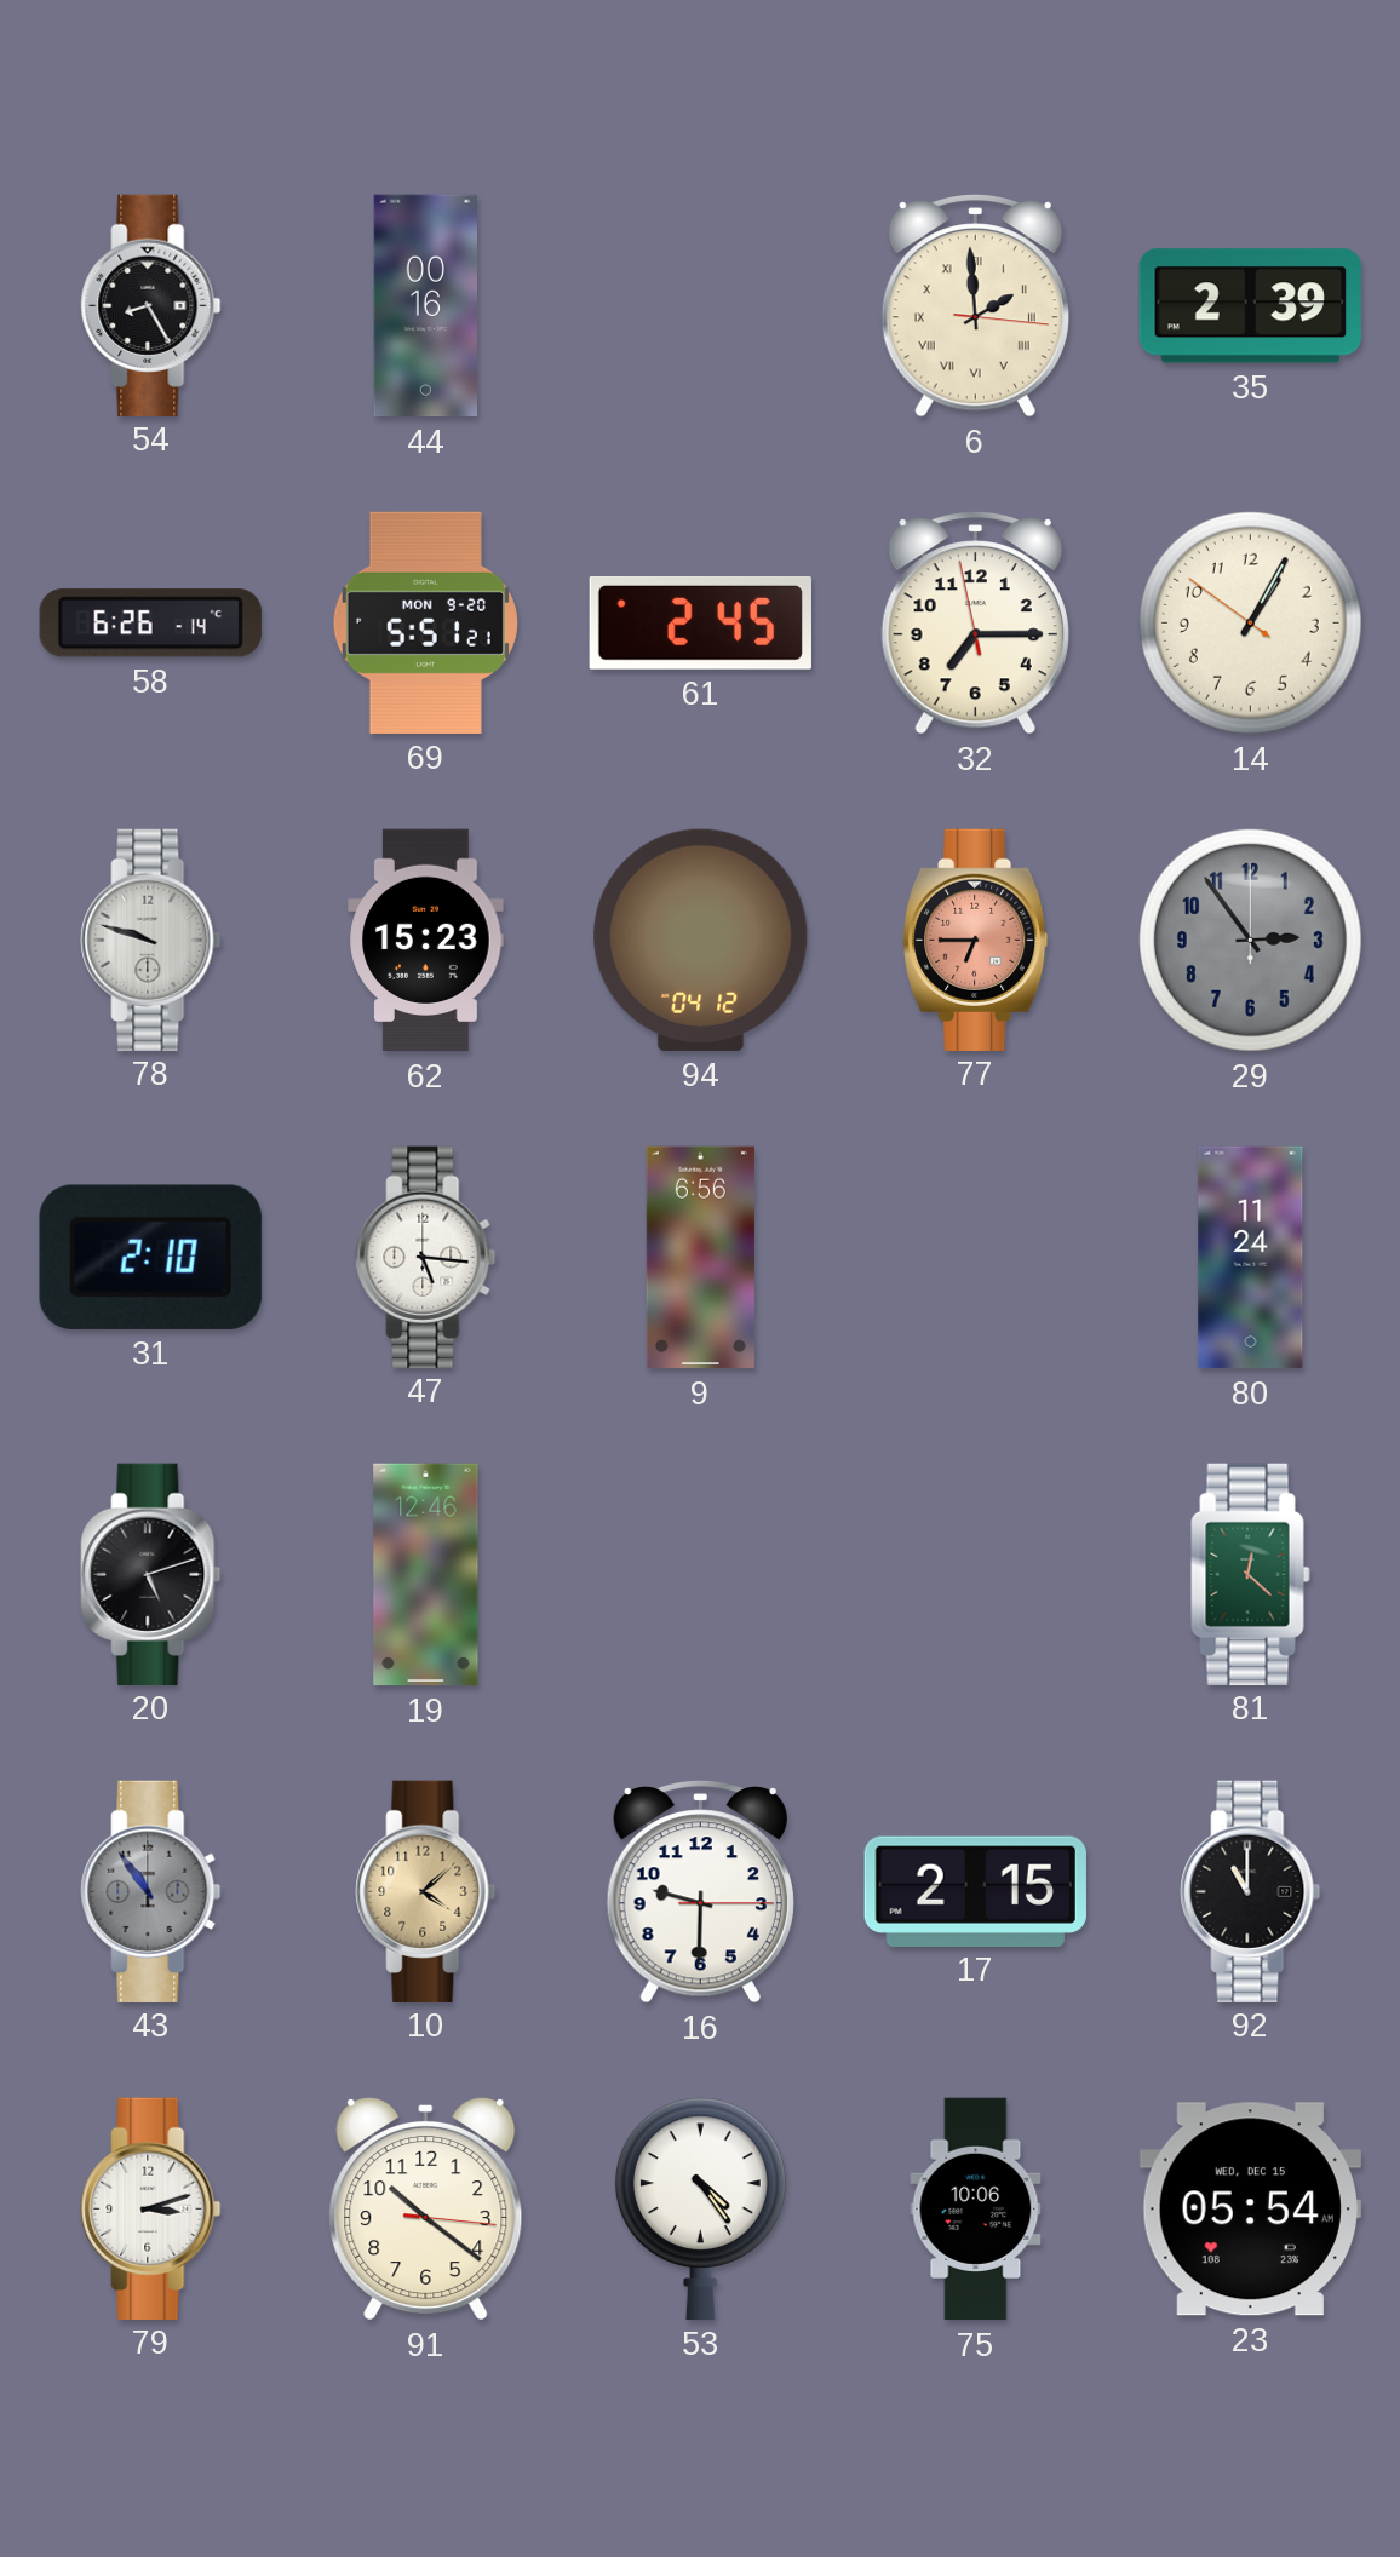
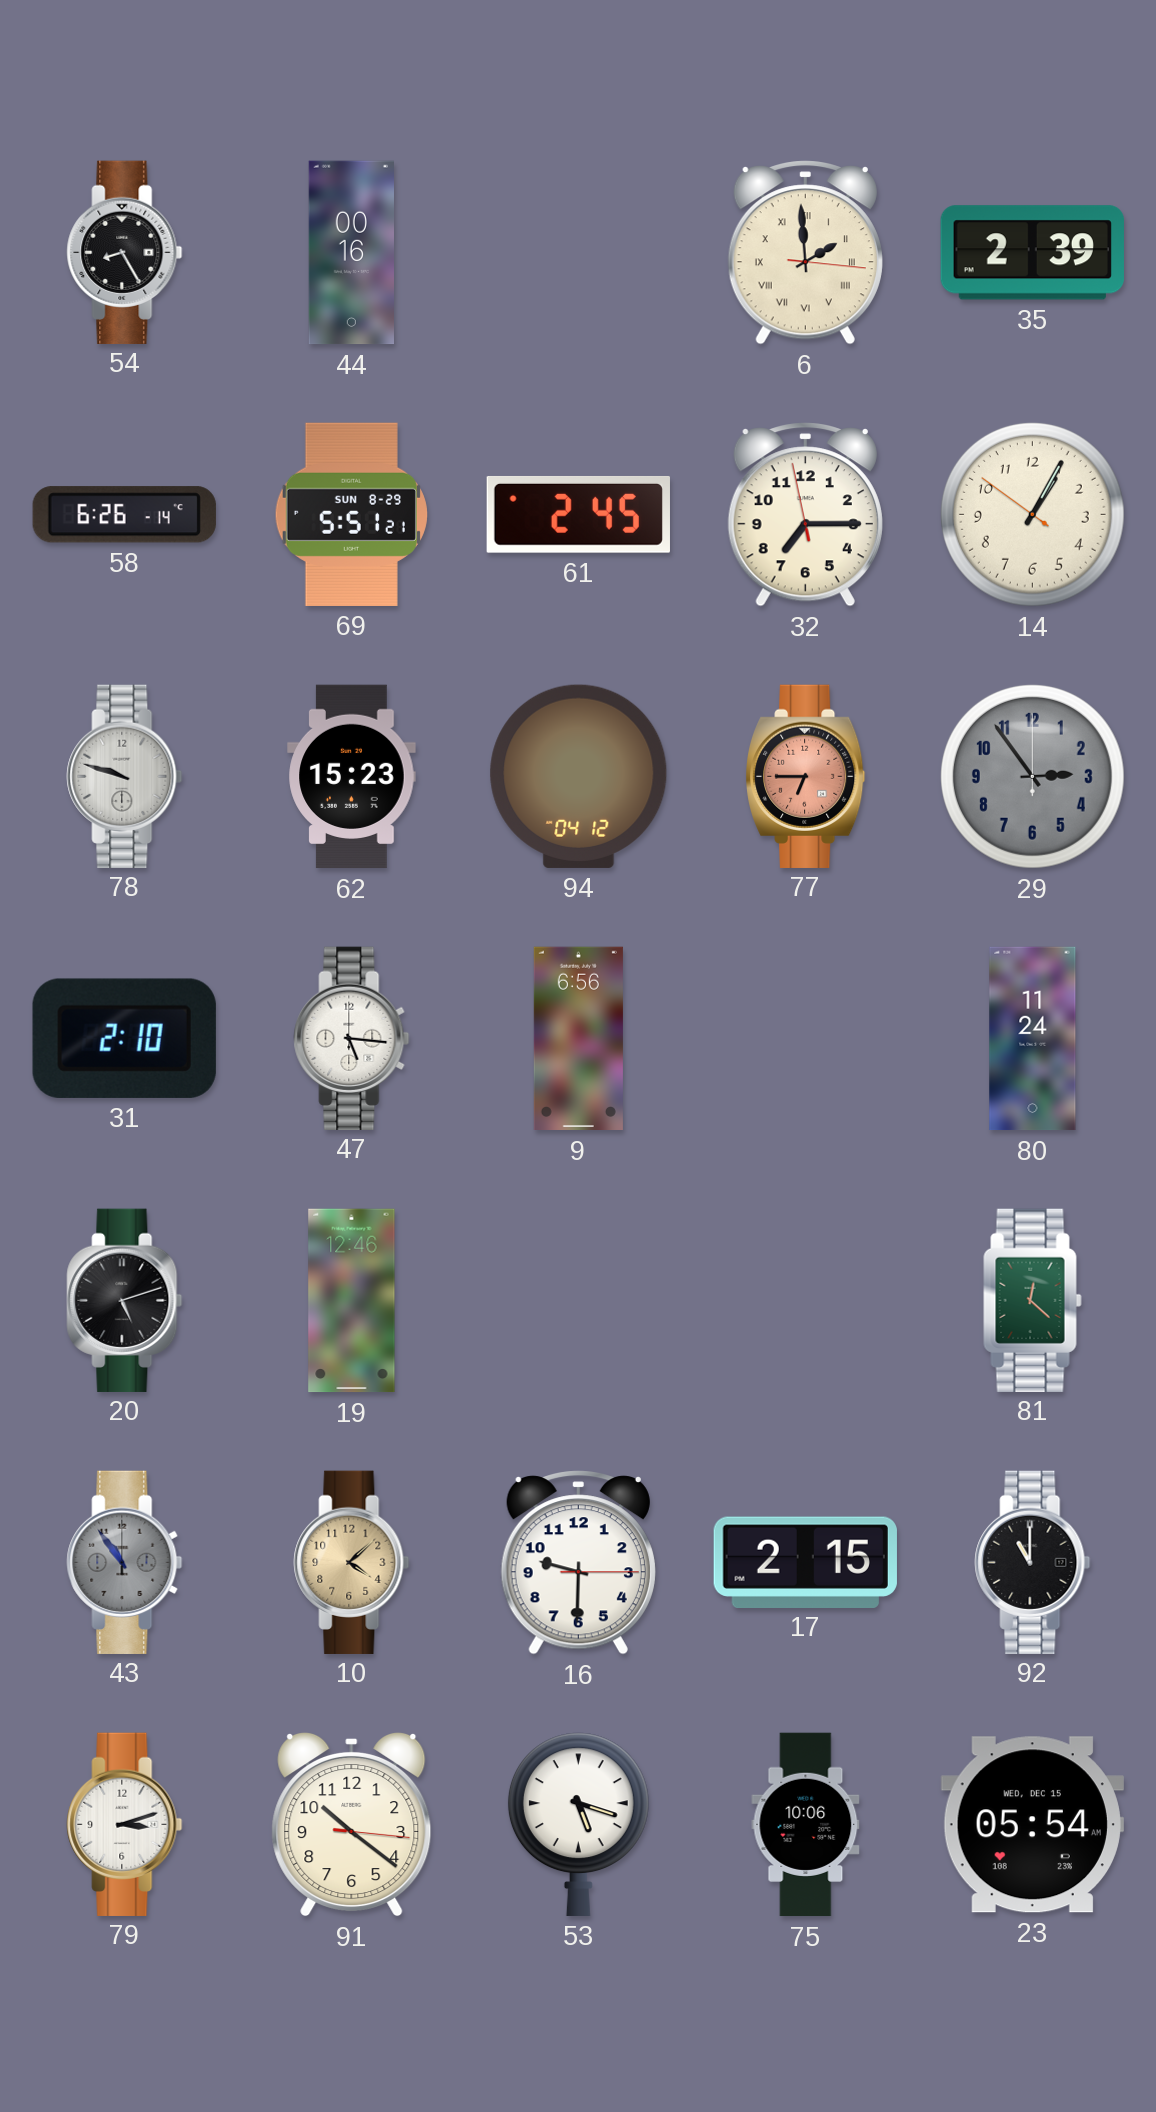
69 date: MON 9-20 -> SUN 8-29
53: 4:24 -> 5:18
